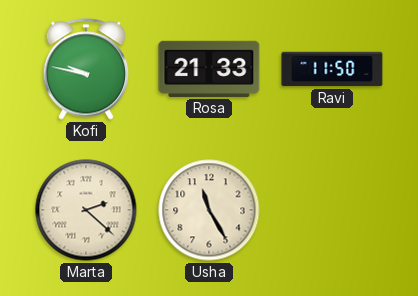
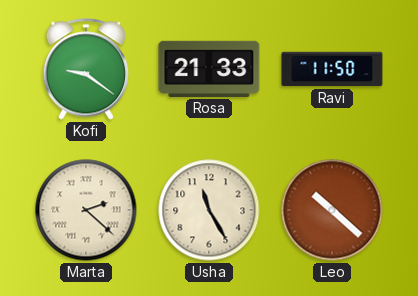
Kofi: 9:47 -> 9:21
Leo: none -> 10:22
